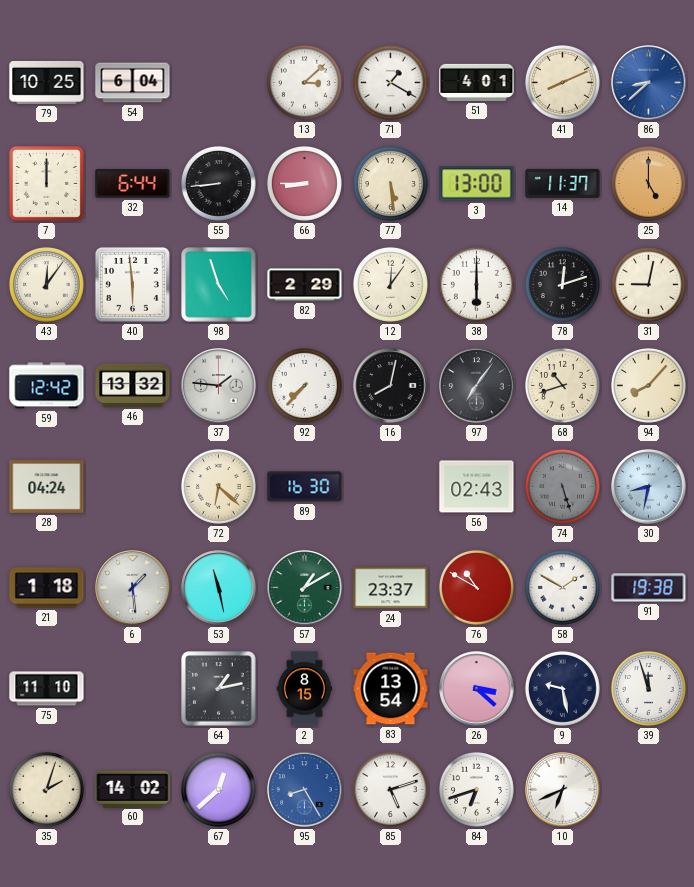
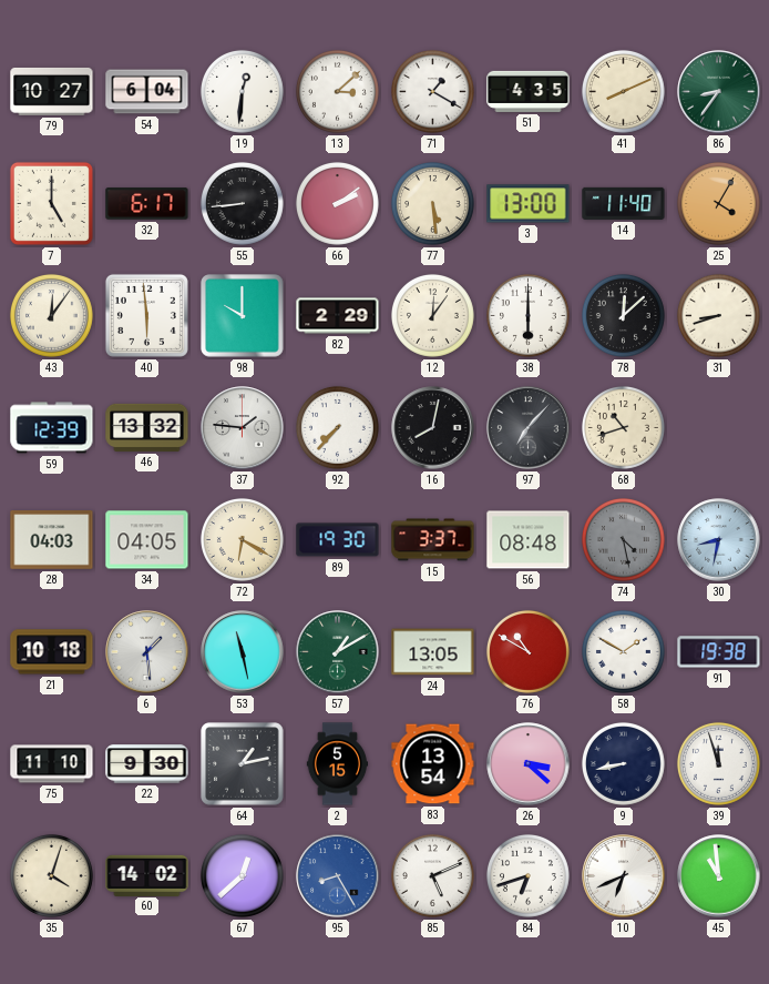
79: 10:25 -> 10:27
19: none -> 12:31
51: 4:01 -> 4:35
86: 8:38 -> 8:36
86 dial: blue -> green
7: 12:00 -> 5:00
32: 6:44 -> 6:17
66: 8:45 -> 2:09
14: 11:37 -> 11:40
25: 5:00 -> 4:05
98: 4:57 -> 10:00
78: 12:12 -> 12:08
31: 9:02 -> 8:42
59: 12:42 -> 12:39
97: 7:06 -> 7:07
94: 8:07 -> none
28: 04:24 -> 04:03
34: none -> 04:05
72: 6:22 -> 6:20
89: 16:30 -> 19:30
15: none -> 3:37
56: 02:43 -> 08:48
74: 5:27 -> 4:28
21: 1:18 -> 10:18
24: 23:37 -> 13:05
22: none -> 9:30
2: 8:15 -> 5:15
9: 9:28 -> 8:43
35: 2:03 -> 4:03
85: 5:12 -> 5:11
45: none -> 10:59
